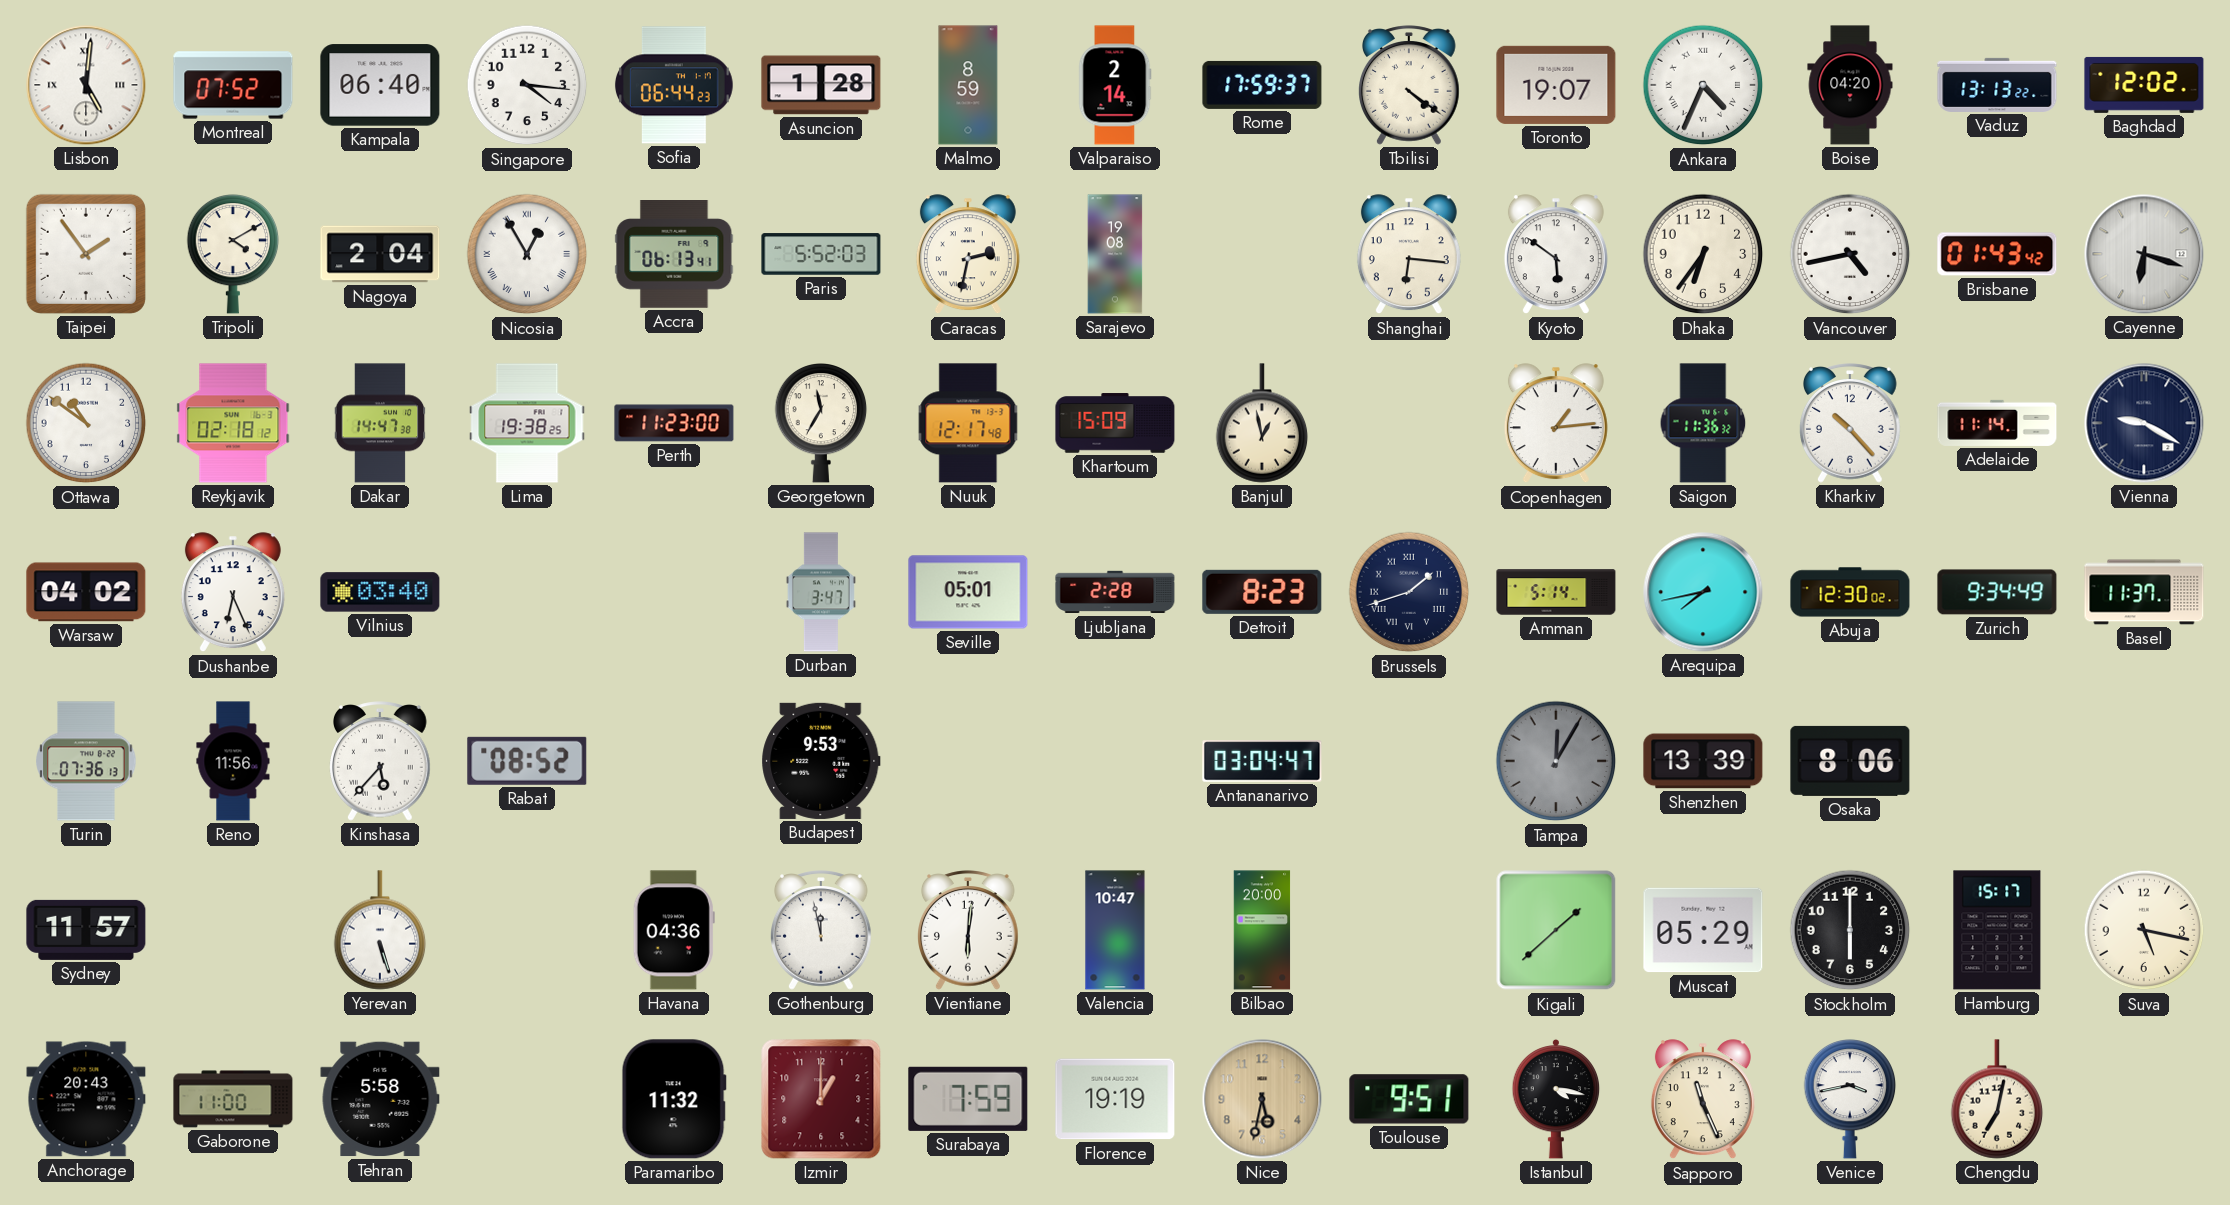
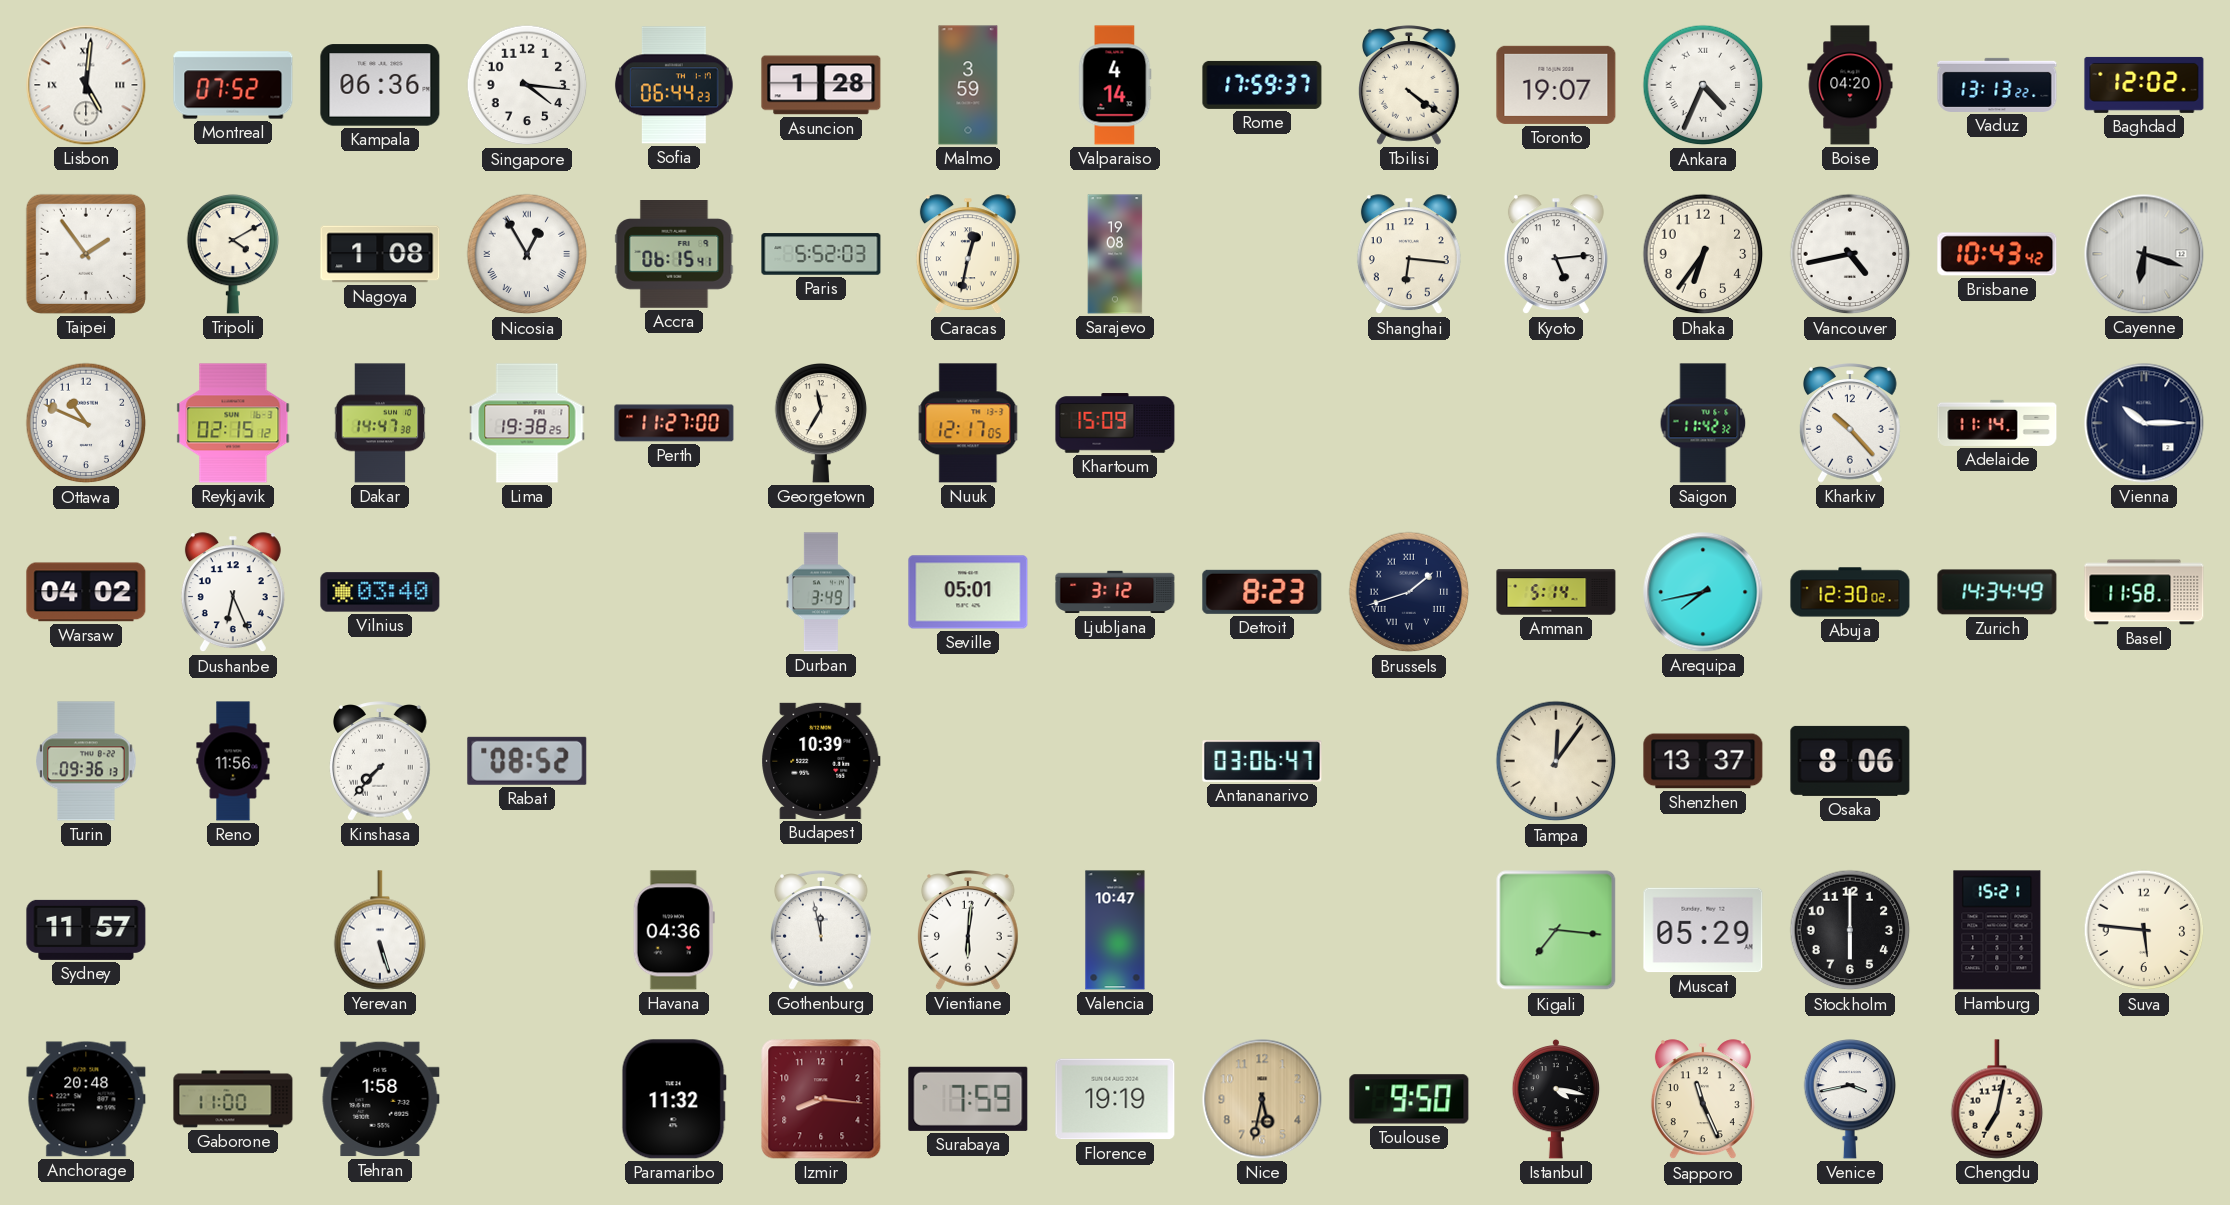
Kampala: 06:40 -> 06:36
Malmo: 8:59 -> 3:59
Valparaiso: 2:14 -> 4:14
Nagoya: 2:04 -> 1:08
Accra: 06:13 -> 06:15
Caracas: 2:32 -> 12:32
Kyoto: 5:51 -> 5:14
Brisbane: 01:43 -> 10:43
Ottawa: 10:51 -> 10:49
Reykjavik: 02:18 -> 02:15
Perth: 11:23 -> 11:27
Nuuk: 12:17:48 -> 12:17:05
Banjul: 12:58 -> none
Copenhagen: 1:14 -> none
Saigon: 11:36 -> 11:42
Vienna: 9:20 -> 10:15
Durban: 3:47 -> 3:49
Ljubljana: 2:28 -> 3:12
Zurich: 9:34 -> 14:34
Basel: 11:37 -> 11:58
Turin: 07:36 -> 09:36
Kinshasa: 5:37 -> 7:37
Budapest: 9:53 -> 10:39
Antananarivo: 03:04 -> 03:06
Tampa: 12:05 -> 12:06
Tampa dial: grey -> cream
Shenzhen: 13:39 -> 13:37
Bilbao: 20:00 -> none
Kigali: 1:38 -> 7:16
Hamburg: 15:17 -> 15:21
Suva: 5:17 -> 5:46
Anchorage: 20:43 -> 20:48
Tehran: 5:58 -> 1:58
Izmir: 1:00 -> 8:16
Toulouse: 9:51 -> 9:50
